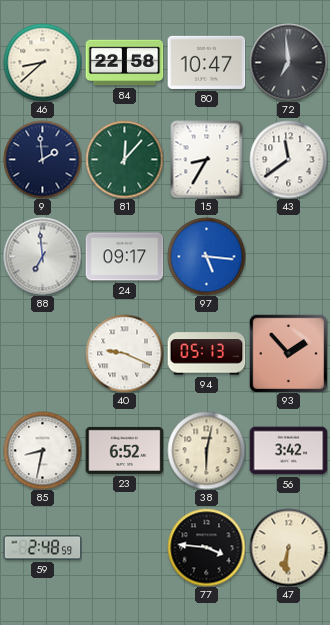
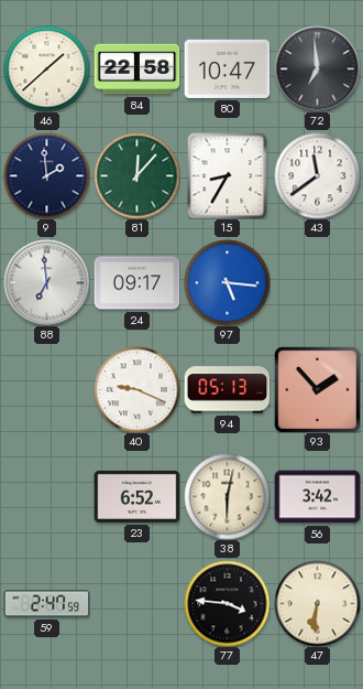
46: 8:38 -> 1:38
85: 8:32 -> none
59: 2:48 -> 2:47
